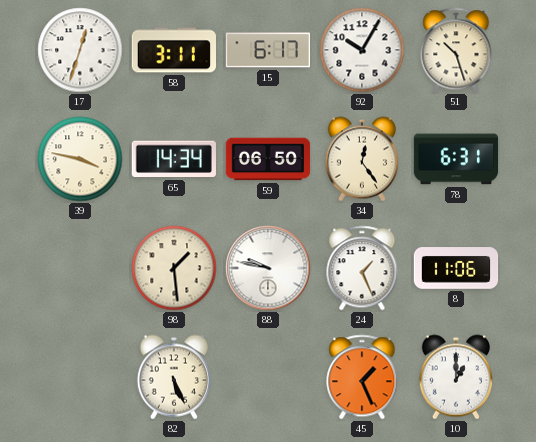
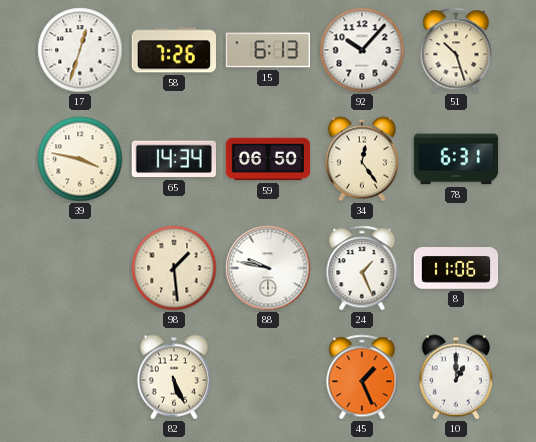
58: 3:11 -> 7:26
15: 6:17 -> 6:13
92: 10:05 -> 10:07
